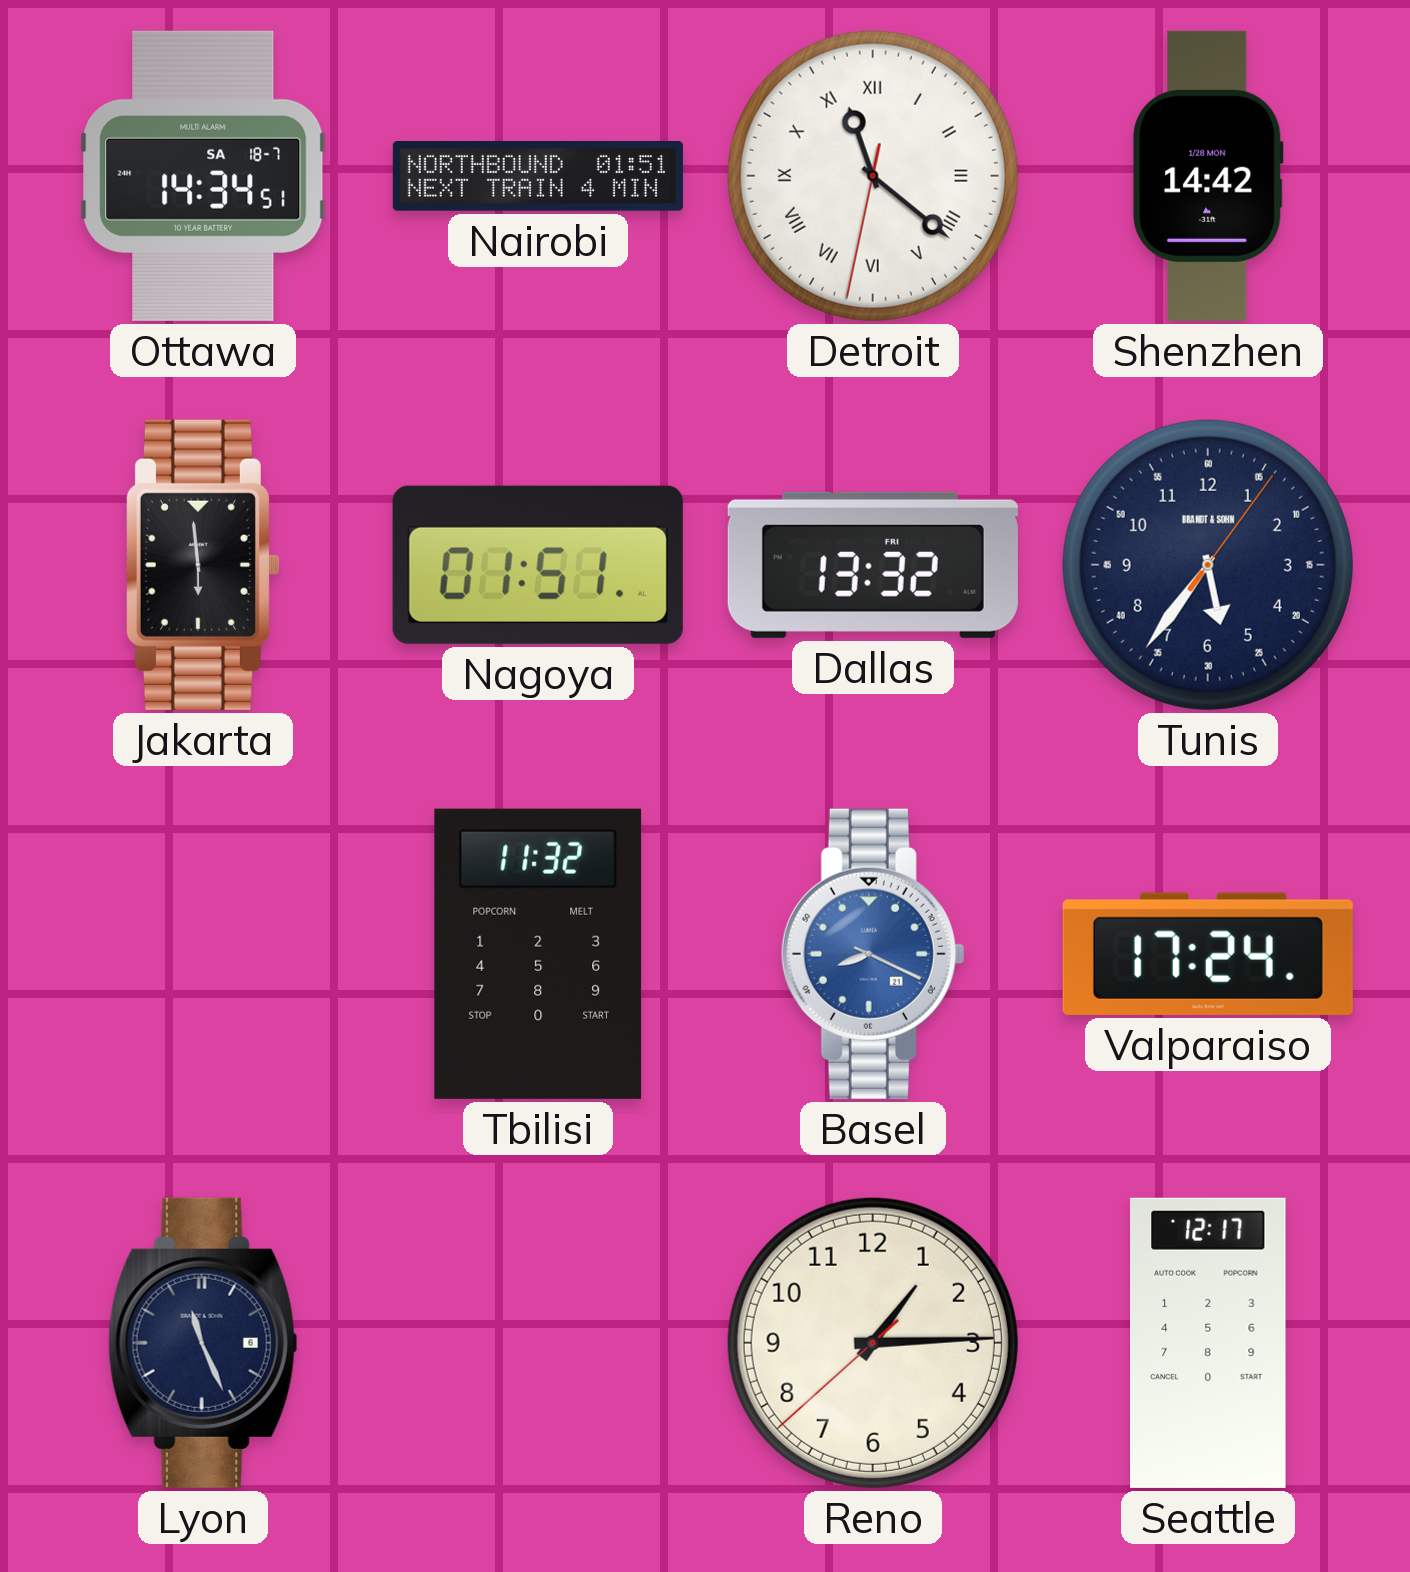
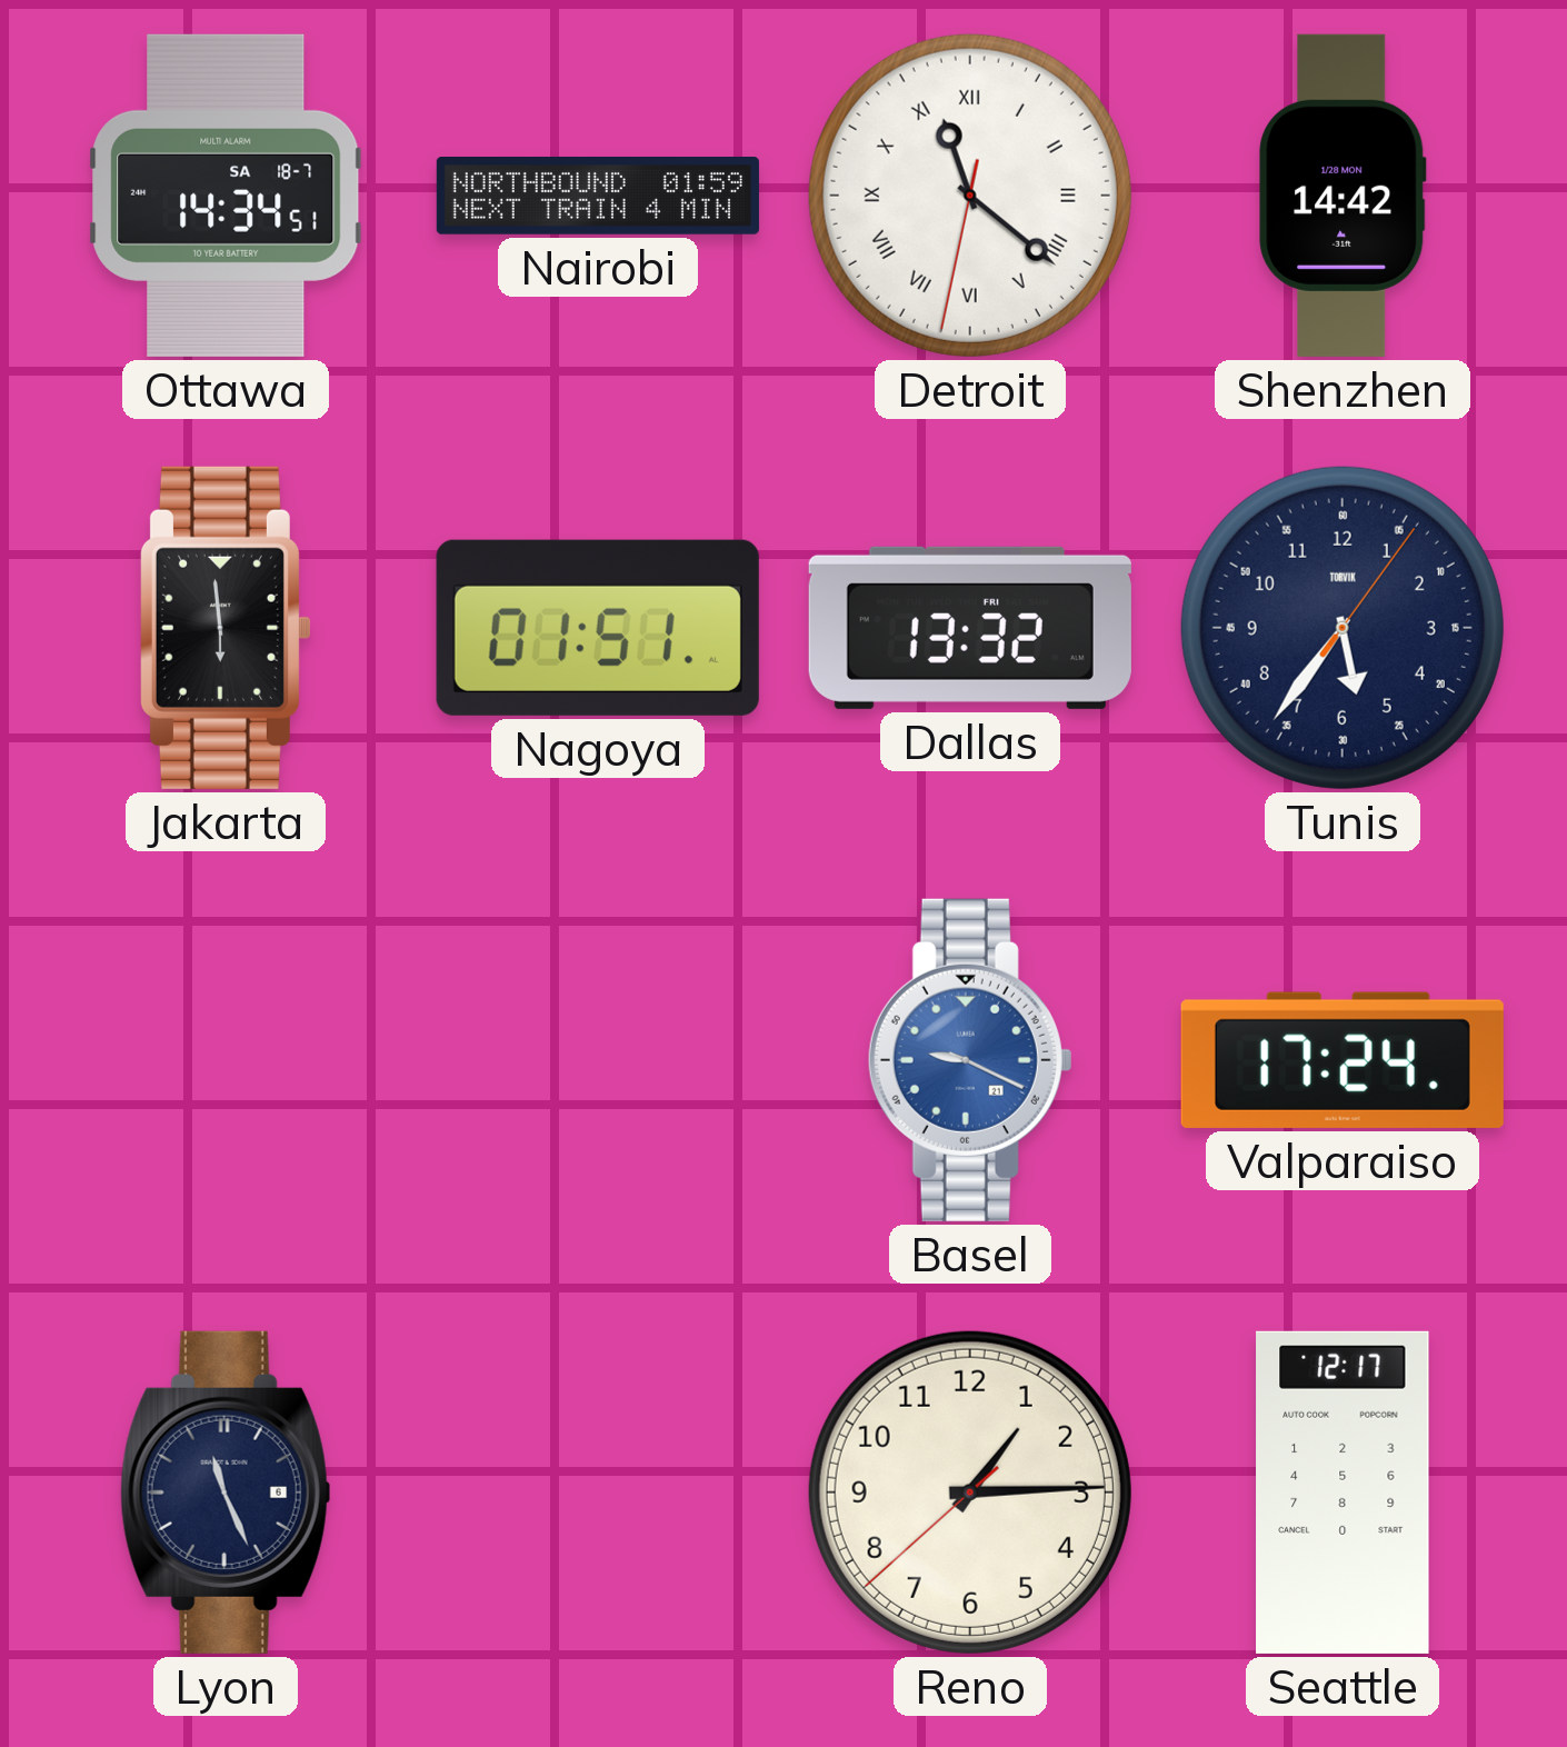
Nairobi: 01:51 -> 01:59
Tunis brand: BRANDT & SOHN -> TORVIK
Tbilisi: 11:32 -> none
Basel: 8:19 -> 9:19
